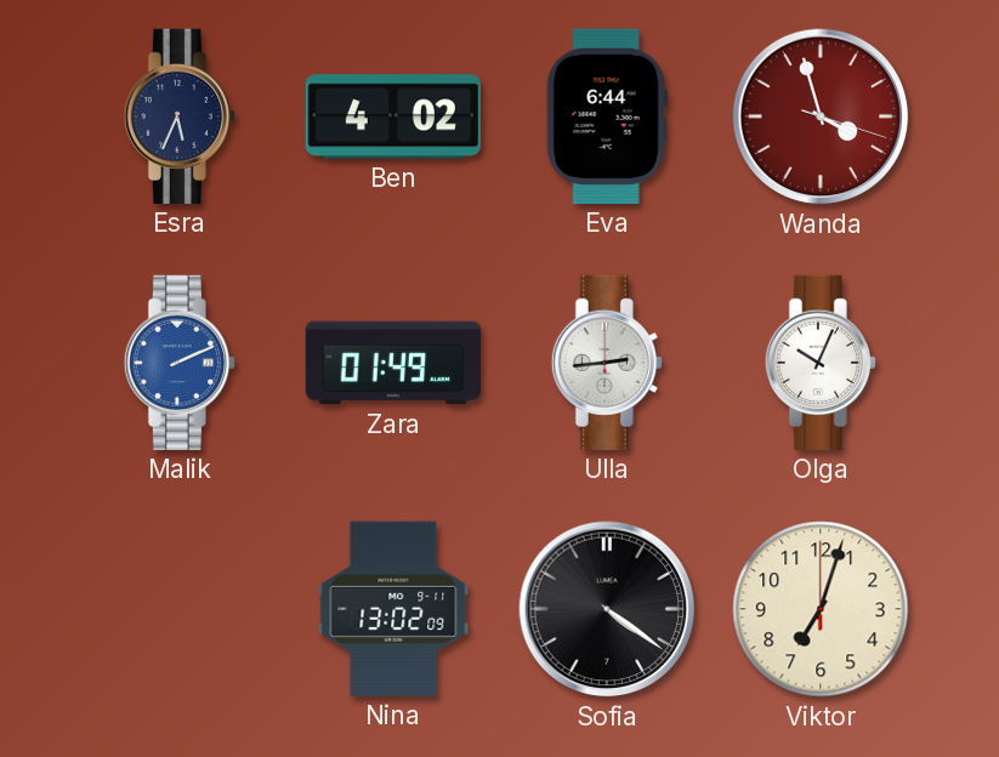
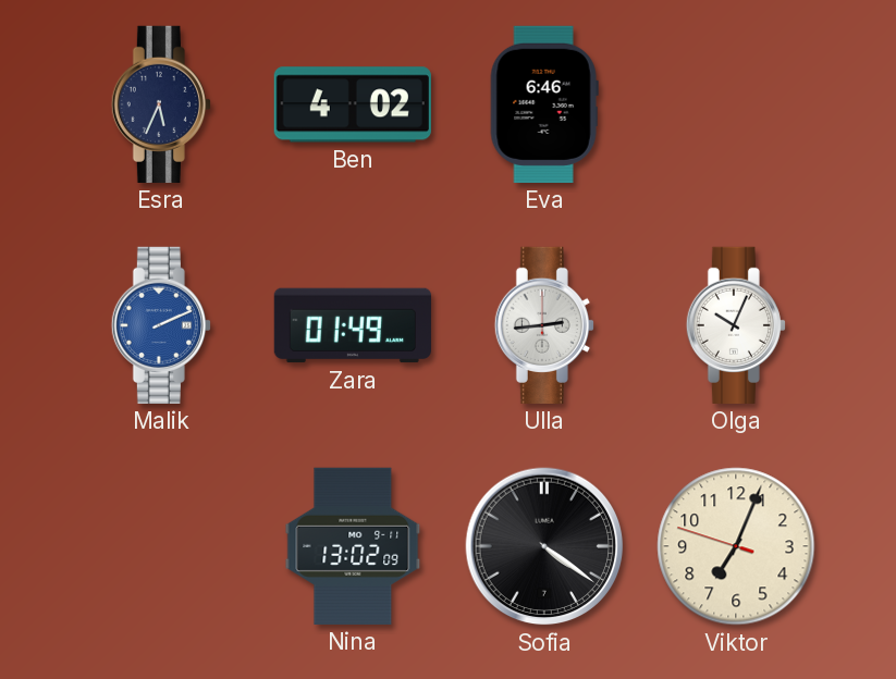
Eva: 6:44 -> 6:46
Wanda: 3:57 -> none
Viktor: 7:03:00 -> 7:03:48
